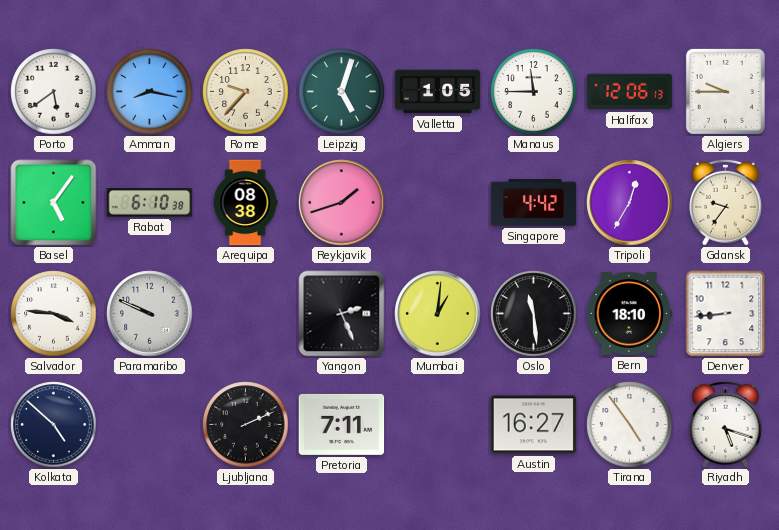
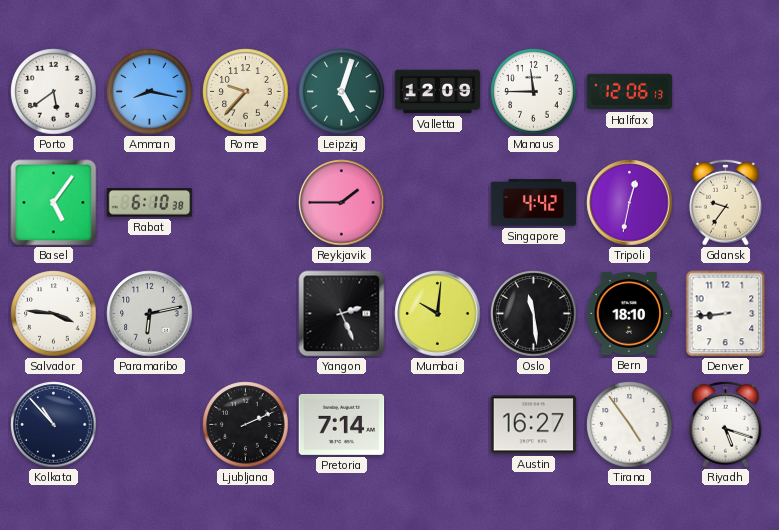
Valletta: 1:05 -> 12:09
Algiers: 9:45 -> none
Arequipa: 08:38 -> none
Reykjavik: 1:42 -> 1:45
Tripoli: 12:35 -> 12:32
Paramaribo: 9:49 -> 6:13
Mumbai: 1:01 -> 10:01
Kolkata: 4:52 -> 10:53
Pretoria: 7:11 -> 7:14
